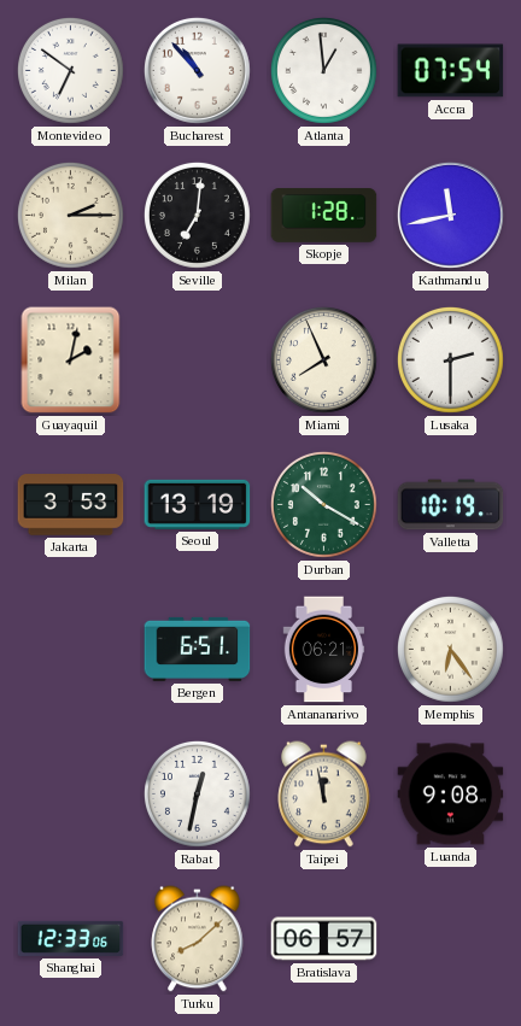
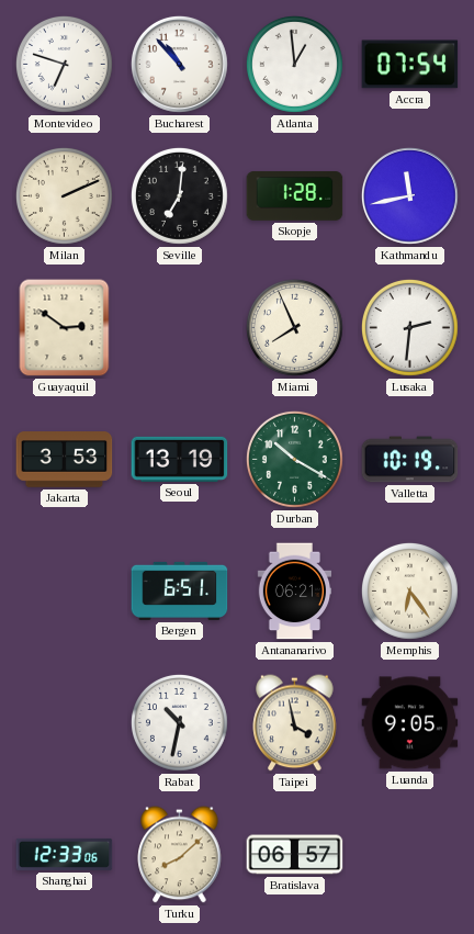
Montevideo: 6:51 -> 6:48
Milan: 2:15 -> 2:11
Guayaquil: 2:02 -> 2:51
Lusaka: 2:30 -> 2:31
Rabat: 12:32 -> 10:32
Taipei: 11:58 -> 3:58
Luanda: 9:08 -> 9:05
